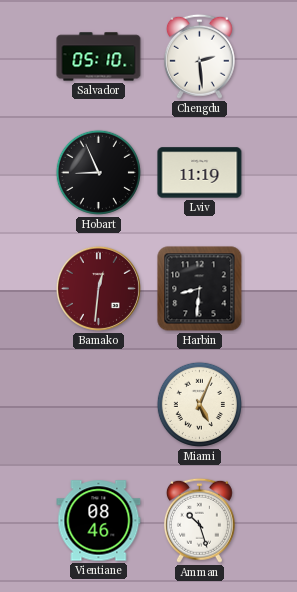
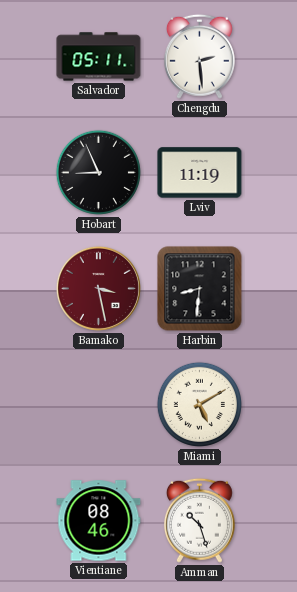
Salvador: 05:10 -> 05:11
Bamako: 12:31 -> 3:28
Miami: 5:04 -> 5:10
